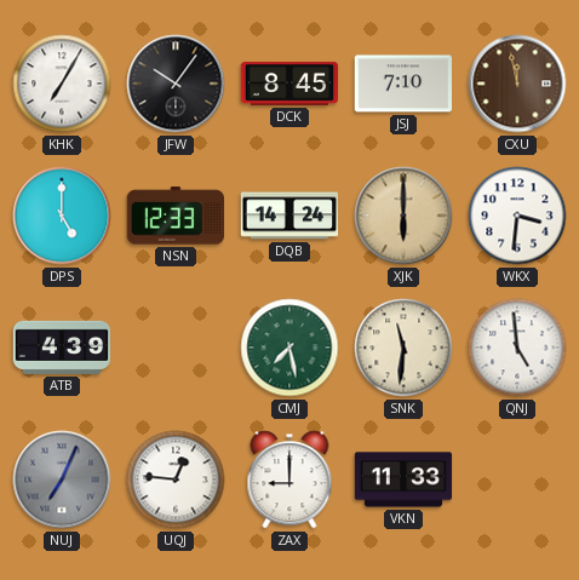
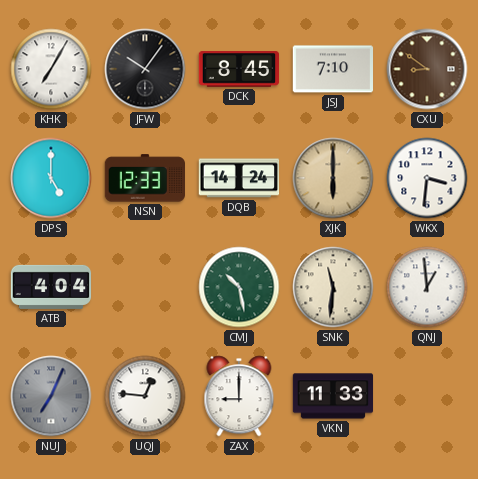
CXU: 11:58 -> 8:51
ATB: 4:39 -> 4:04
CMJ: 7:28 -> 10:28
QNJ: 4:59 -> 12:59
